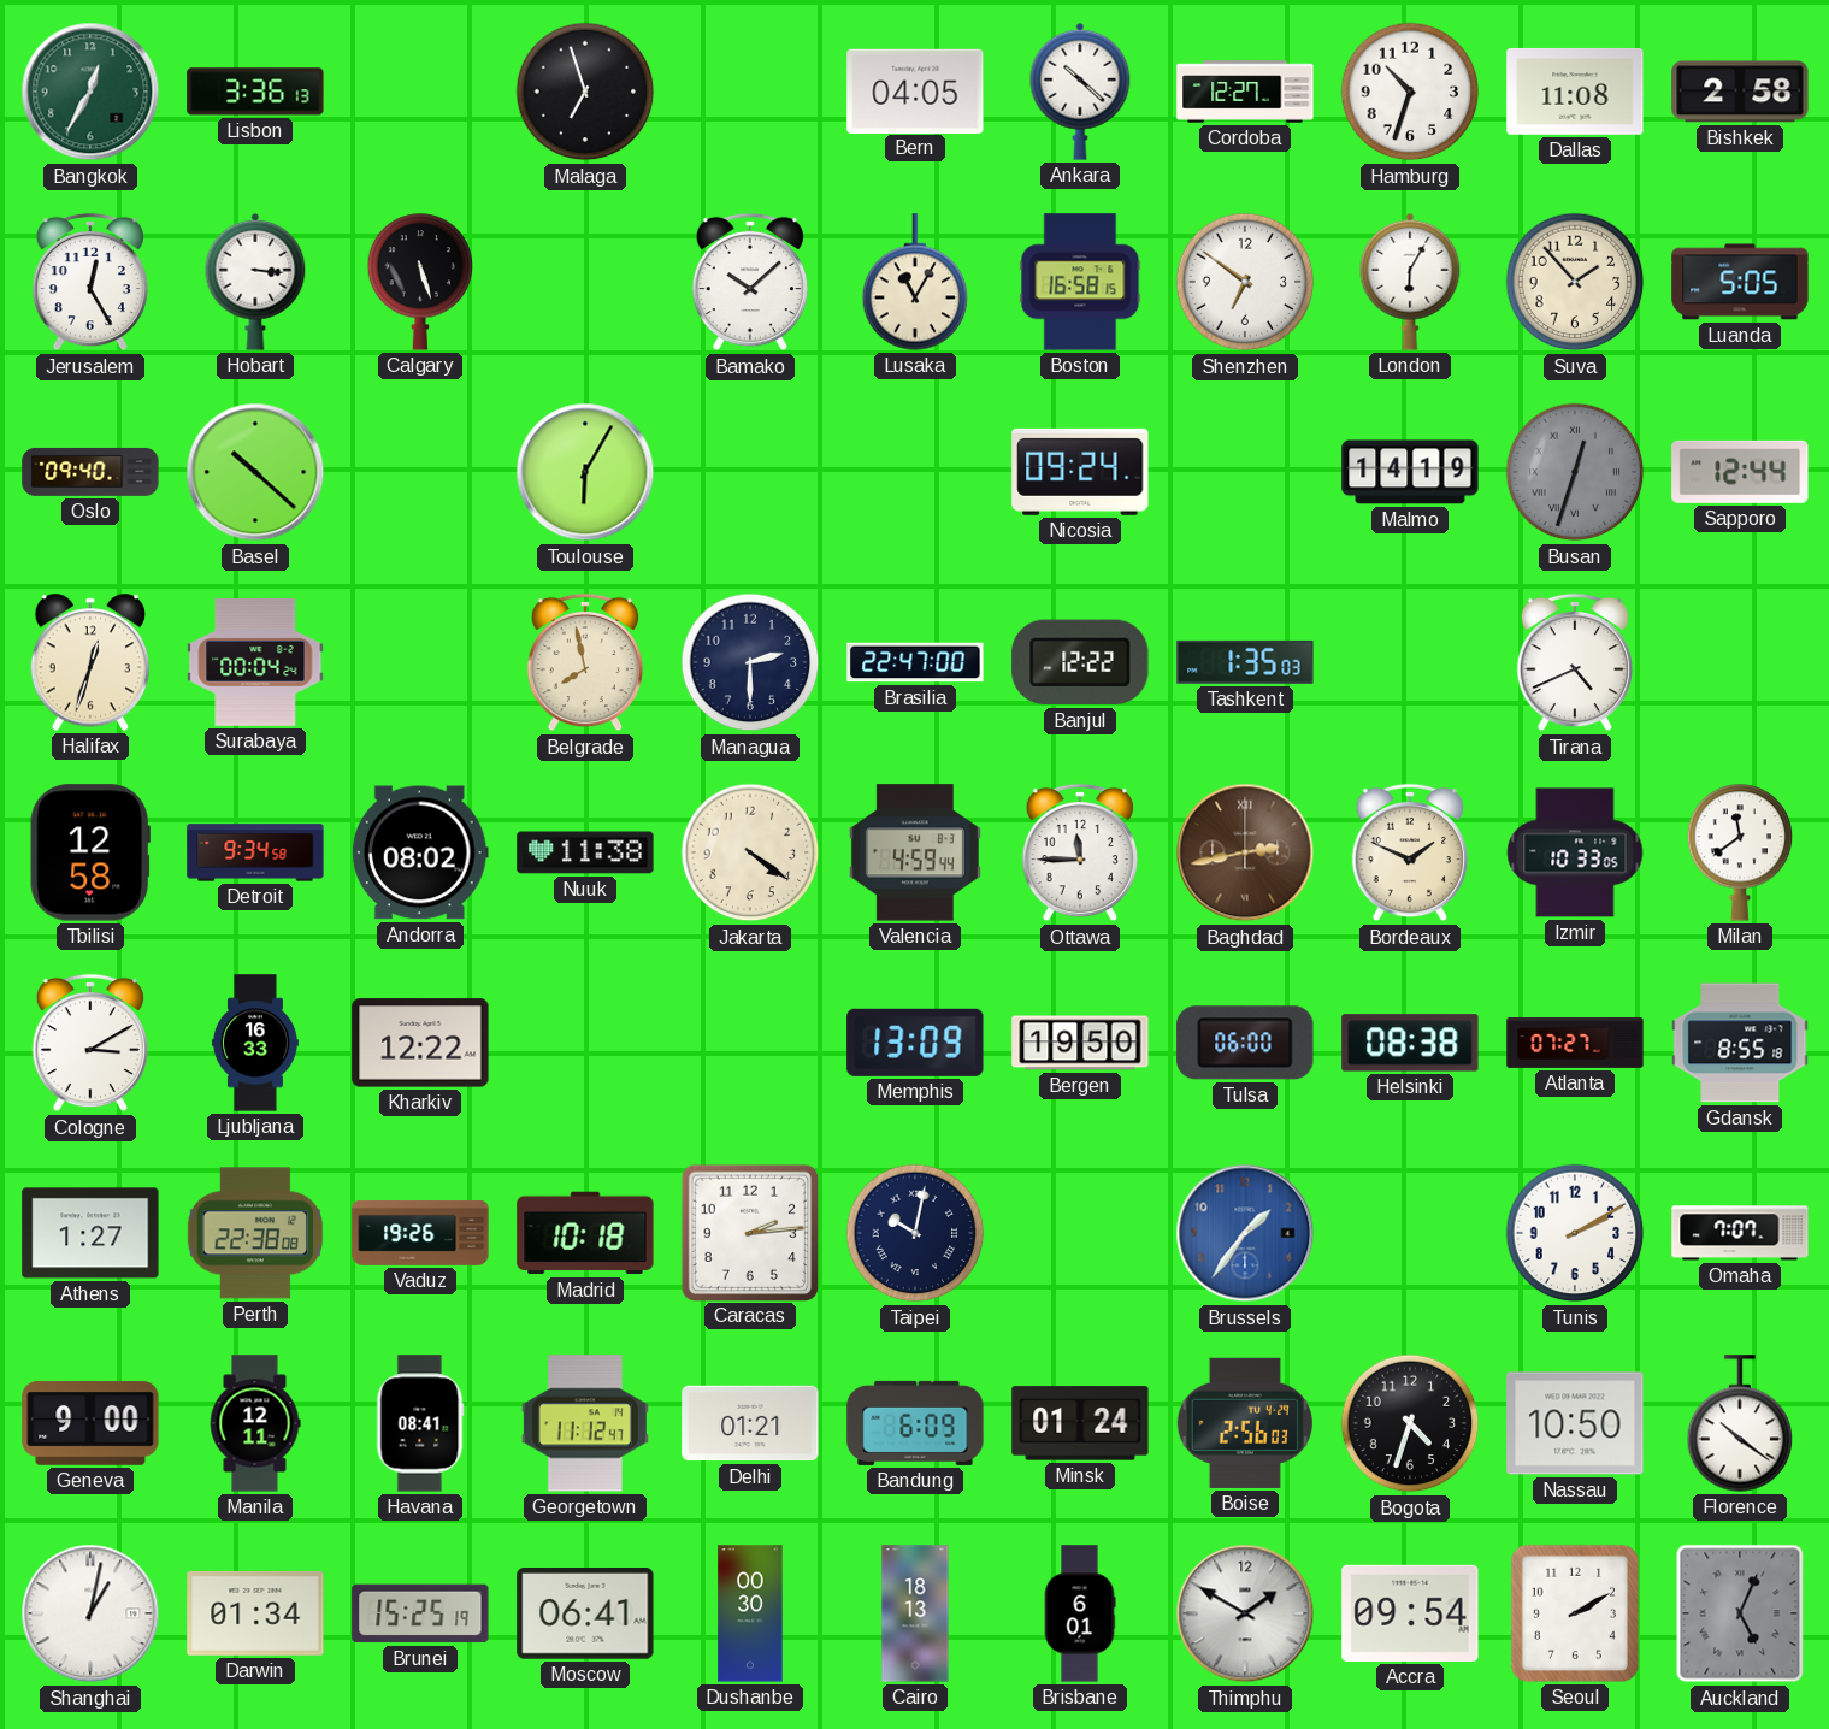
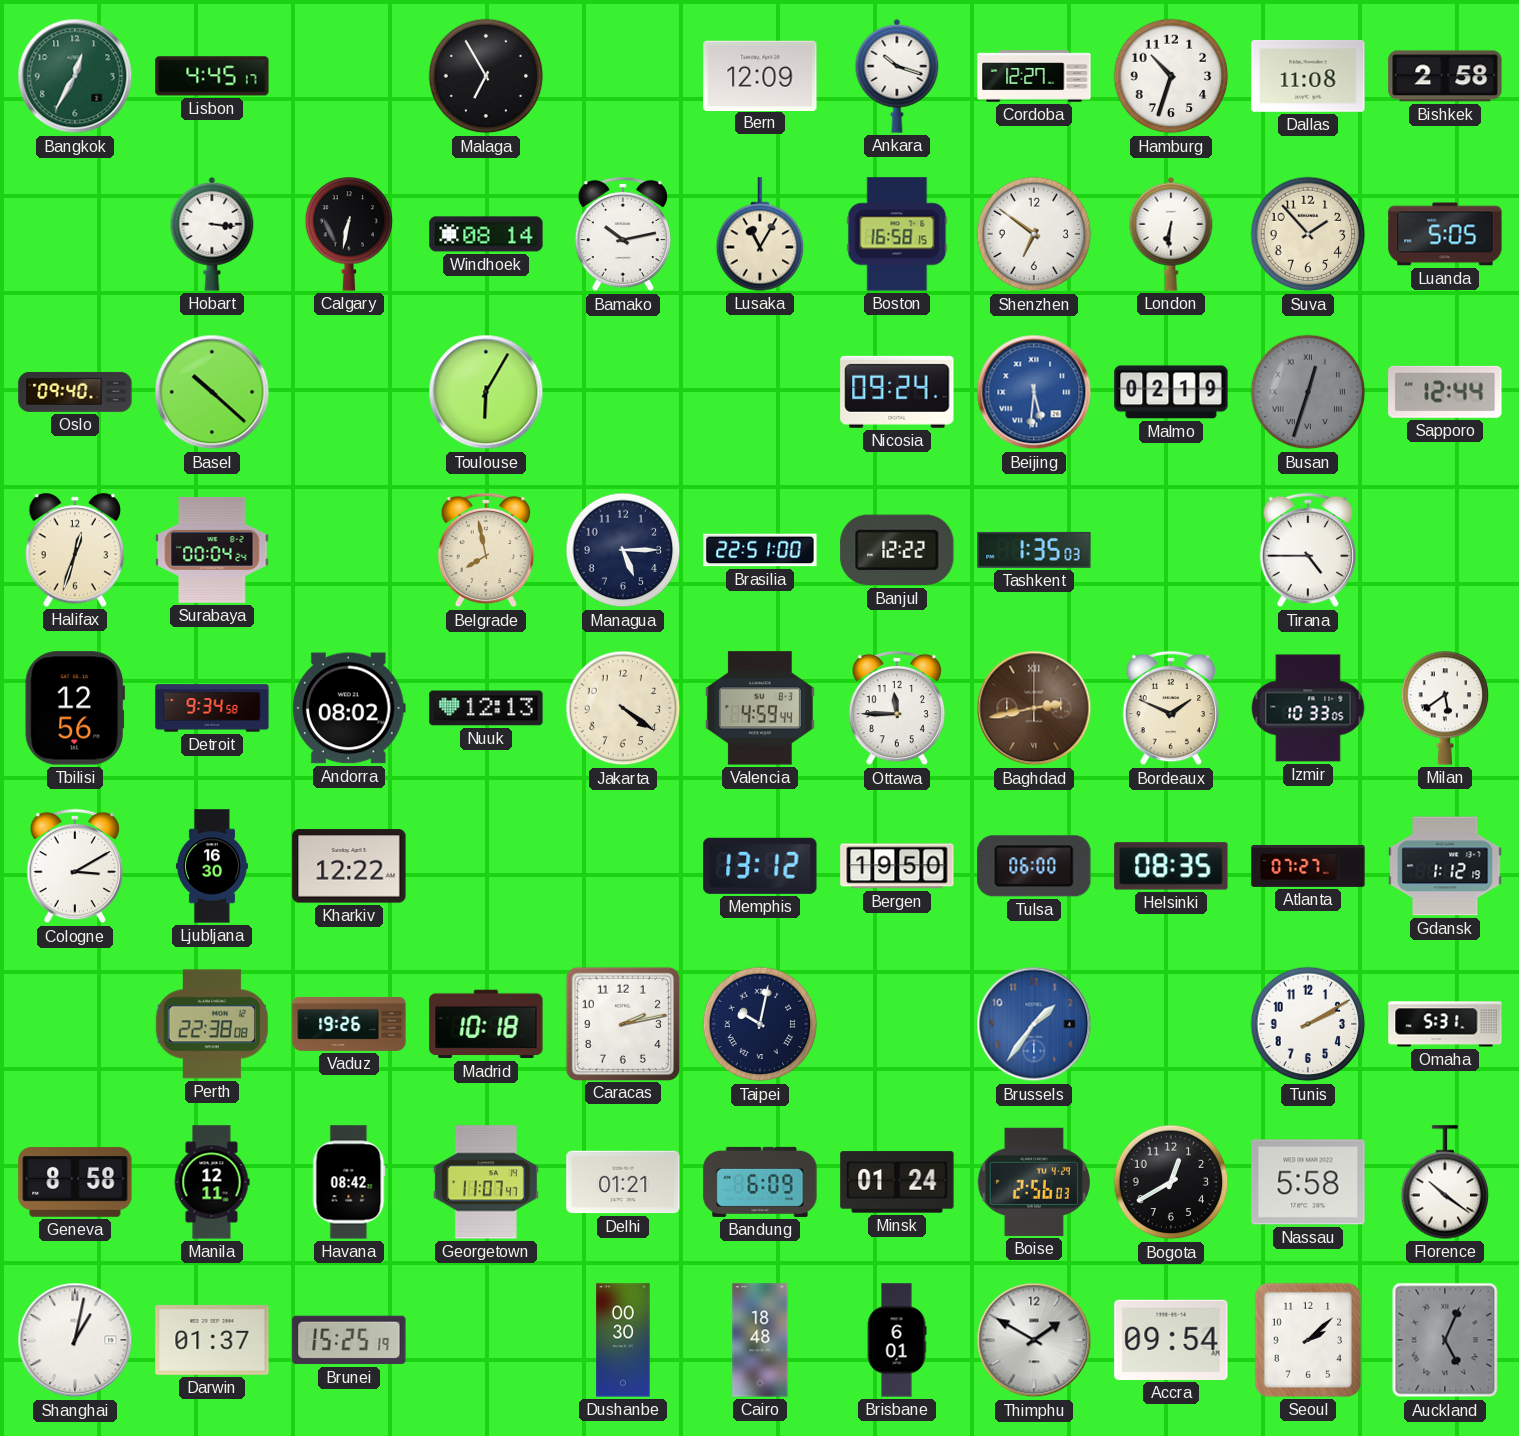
Lisbon: 3:36 -> 4:45
Malaga: 6:57 -> 6:55
Bern: 04:05 -> 12:09
Ankara: 10:22 -> 10:18
Jerusalem: 12:25 -> none
Calgary: 5:27 -> 6:32
Windhoek: none -> 08:14
Bamako: 10:08 -> 10:13
London: 6:05 -> 6:31
Beijing: none -> 5:31
Malmo: 14:19 -> 02:19
Managua: 2:30 -> 5:15
Brasilia: 22:47 -> 22:51
Tirana: 4:41 -> 4:45
Tbilisi: 12:58 -> 12:56
Nuuk: 11:38 -> 12:13
Milan: 11:39 -> 5:39
Ljubljana: 16:33 -> 16:30
Memphis: 13:09 -> 13:12
Helsinki: 08:38 -> 08:35
Gdansk: 8:55 -> 1:12
Athens: 1:27 -> none
Caracas: 2:14 -> 2:13
Omaha: 7:07 -> 5:31
Geneva: 9:00 -> 8:58
Havana: 08:41 -> 08:42
Georgetown: 11:12 -> 11:07
Bogota: 4:33 -> 12:40
Nassau: 10:50 -> 5:58
Darwin: 01:34 -> 01:37
Moscow: 06:41 -> none
Cairo: 18:13 -> 18:48
Seoul: 2:10 -> 2:08
